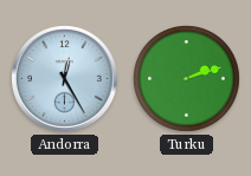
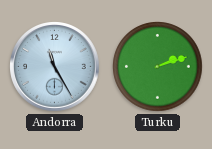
Andorra: 12:25 -> 11:25
